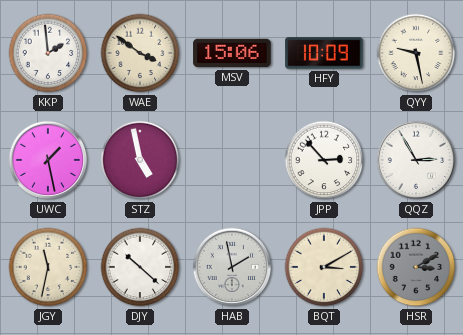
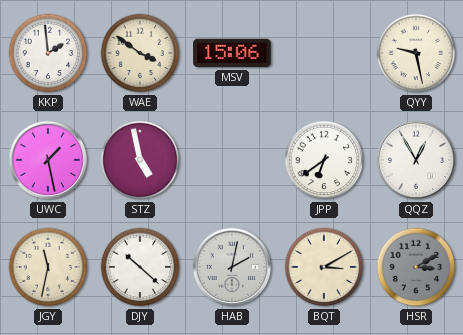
HFY: 10:09 -> none
JPP: 2:53 -> 6:39
QQZ: 2:55 -> 12:55
HAB: 1:58 -> 2:02
